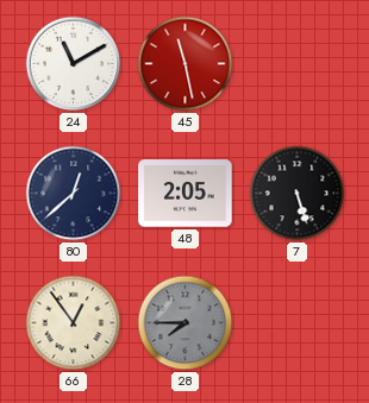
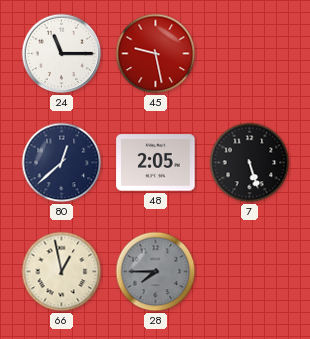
24: 11:10 -> 11:15
45: 11:28 -> 9:28
66: 12:54 -> 12:58
